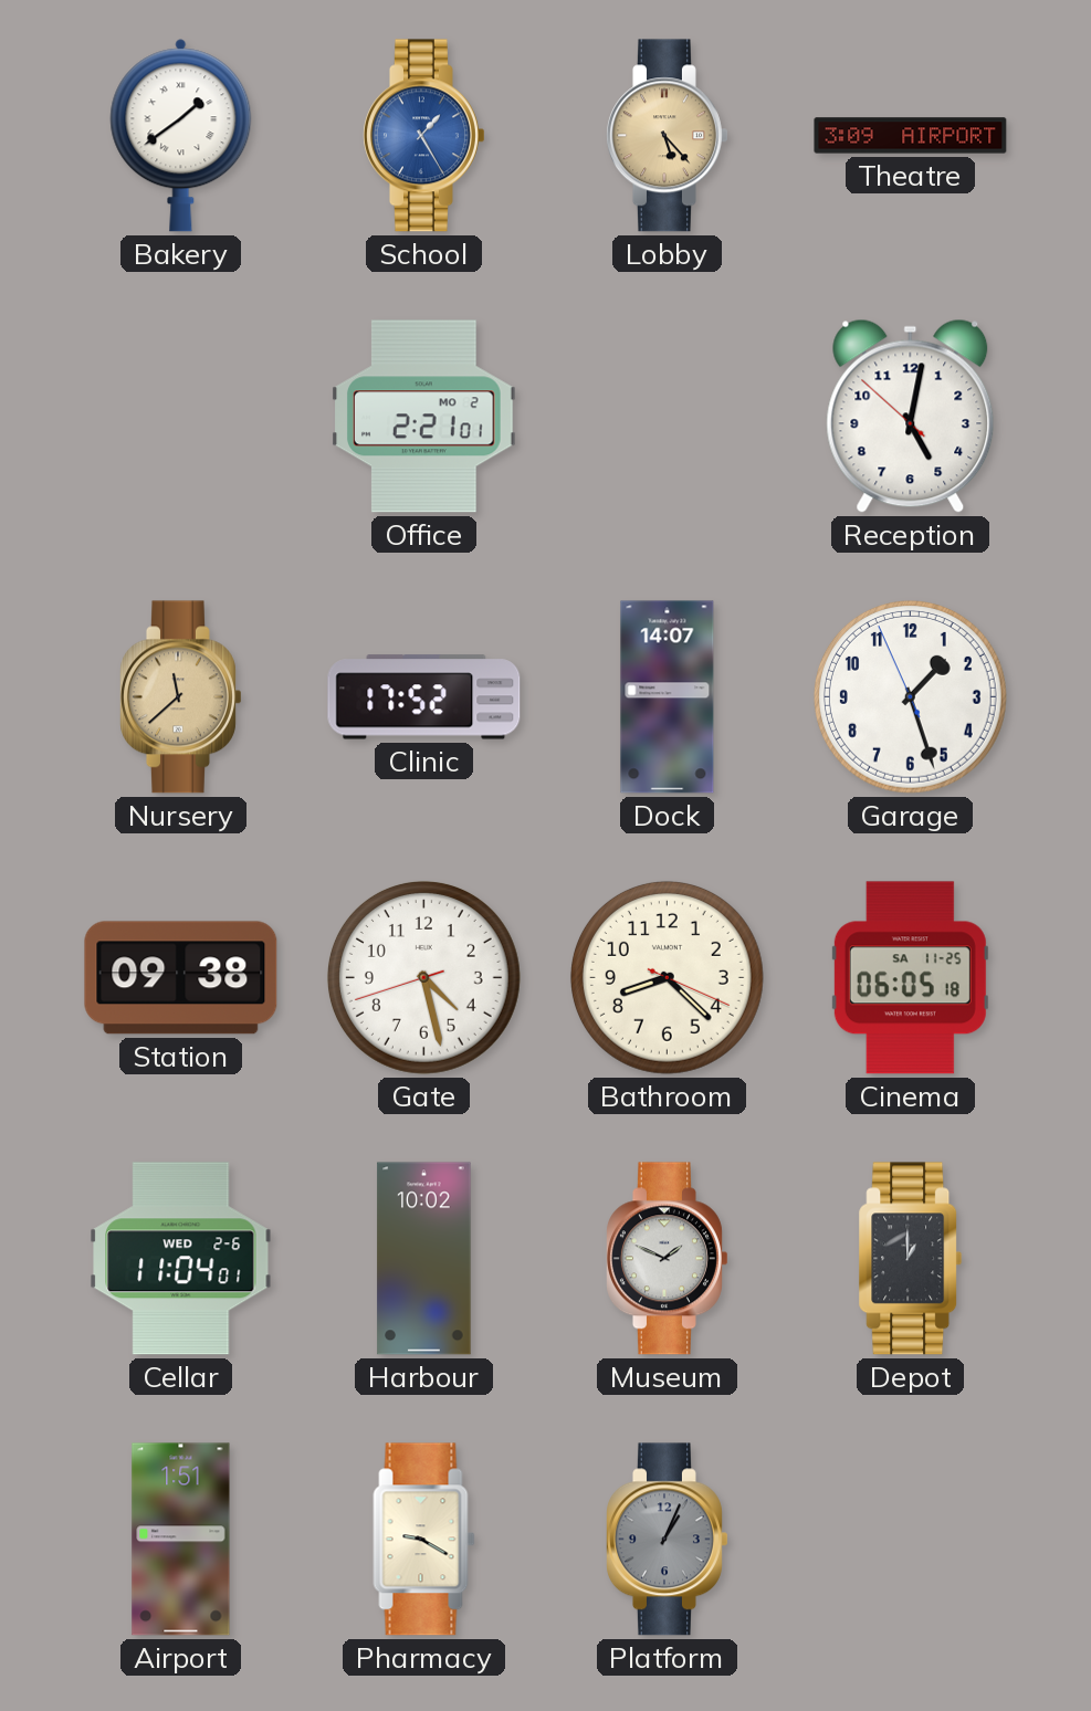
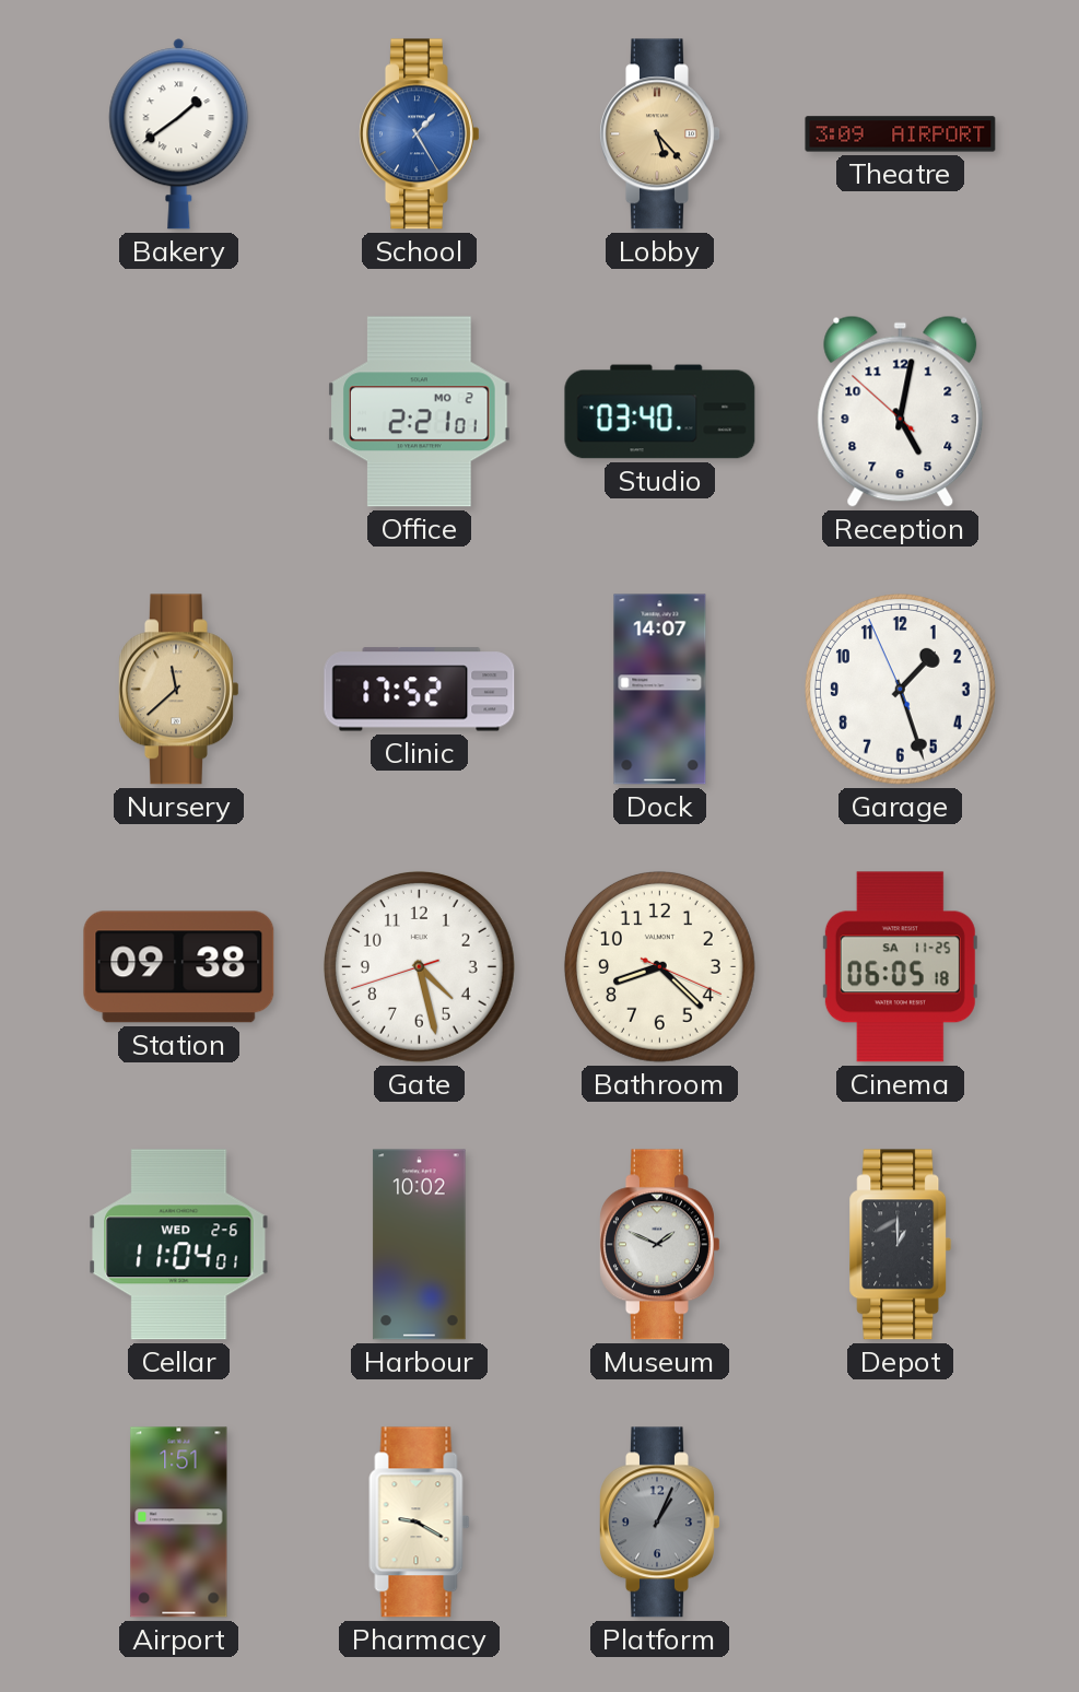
Studio: none -> 03:40
